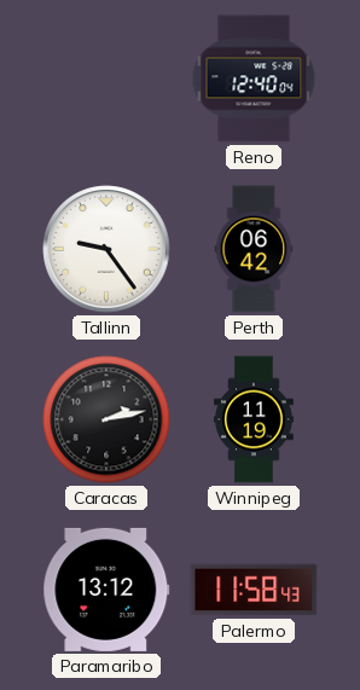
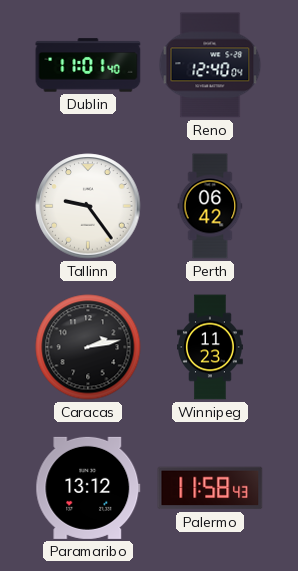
Dublin: none -> 11:01
Winnipeg: 11:19 -> 11:23
